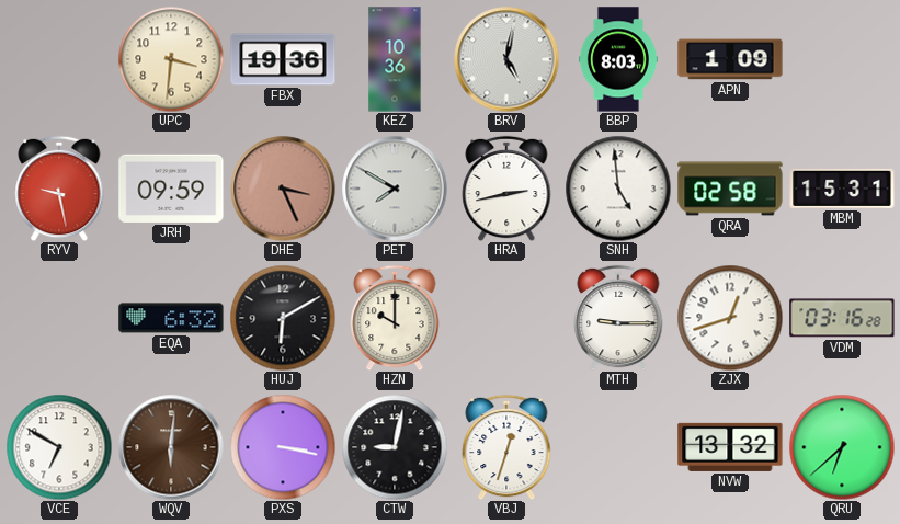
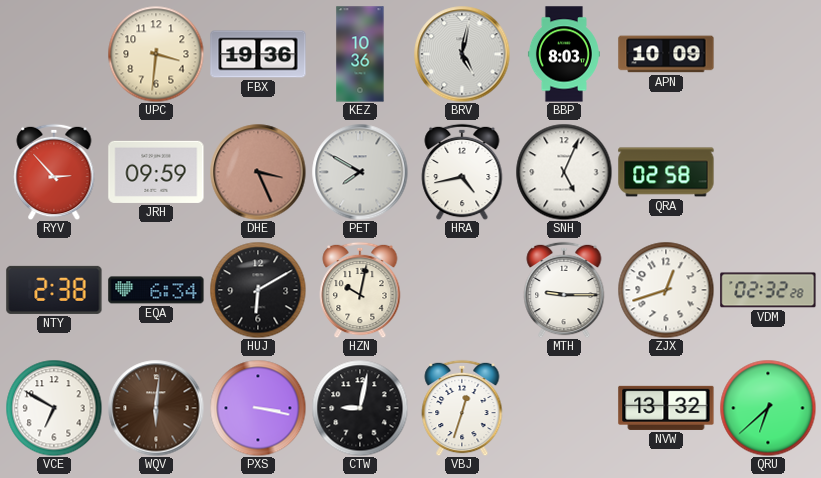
APN: 1:09 -> 10:09
RYV: 9:28 -> 2:53
HRA: 2:43 -> 4:43
SNH: 4:59 -> 5:04
MBM: 15:31 -> none
NTY: none -> 2:38
EQA: 6:32 -> 6:34
HZN: 10:00 -> 10:02
VDM: 03:16 -> 02:32
